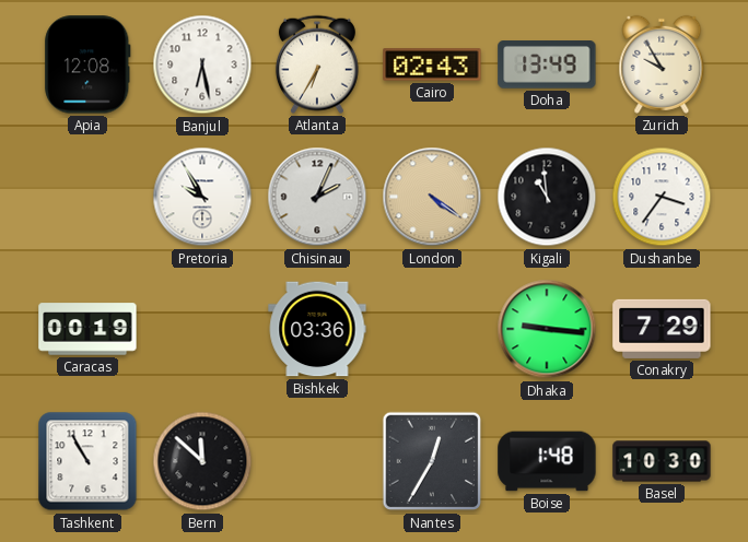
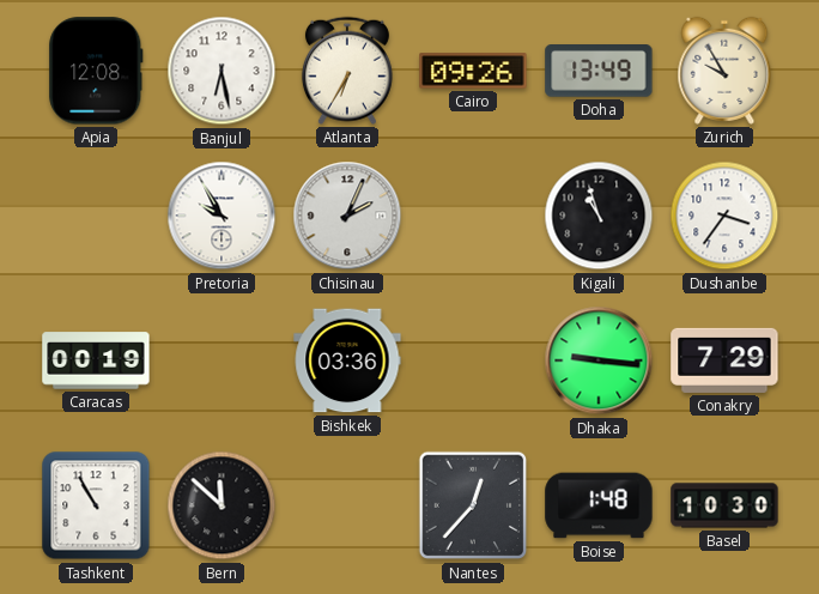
Cairo: 02:43 -> 09:26
London: 4:21 -> none
Kigali: 10:59 -> 10:57
Nantes: 12:35 -> 12:37
